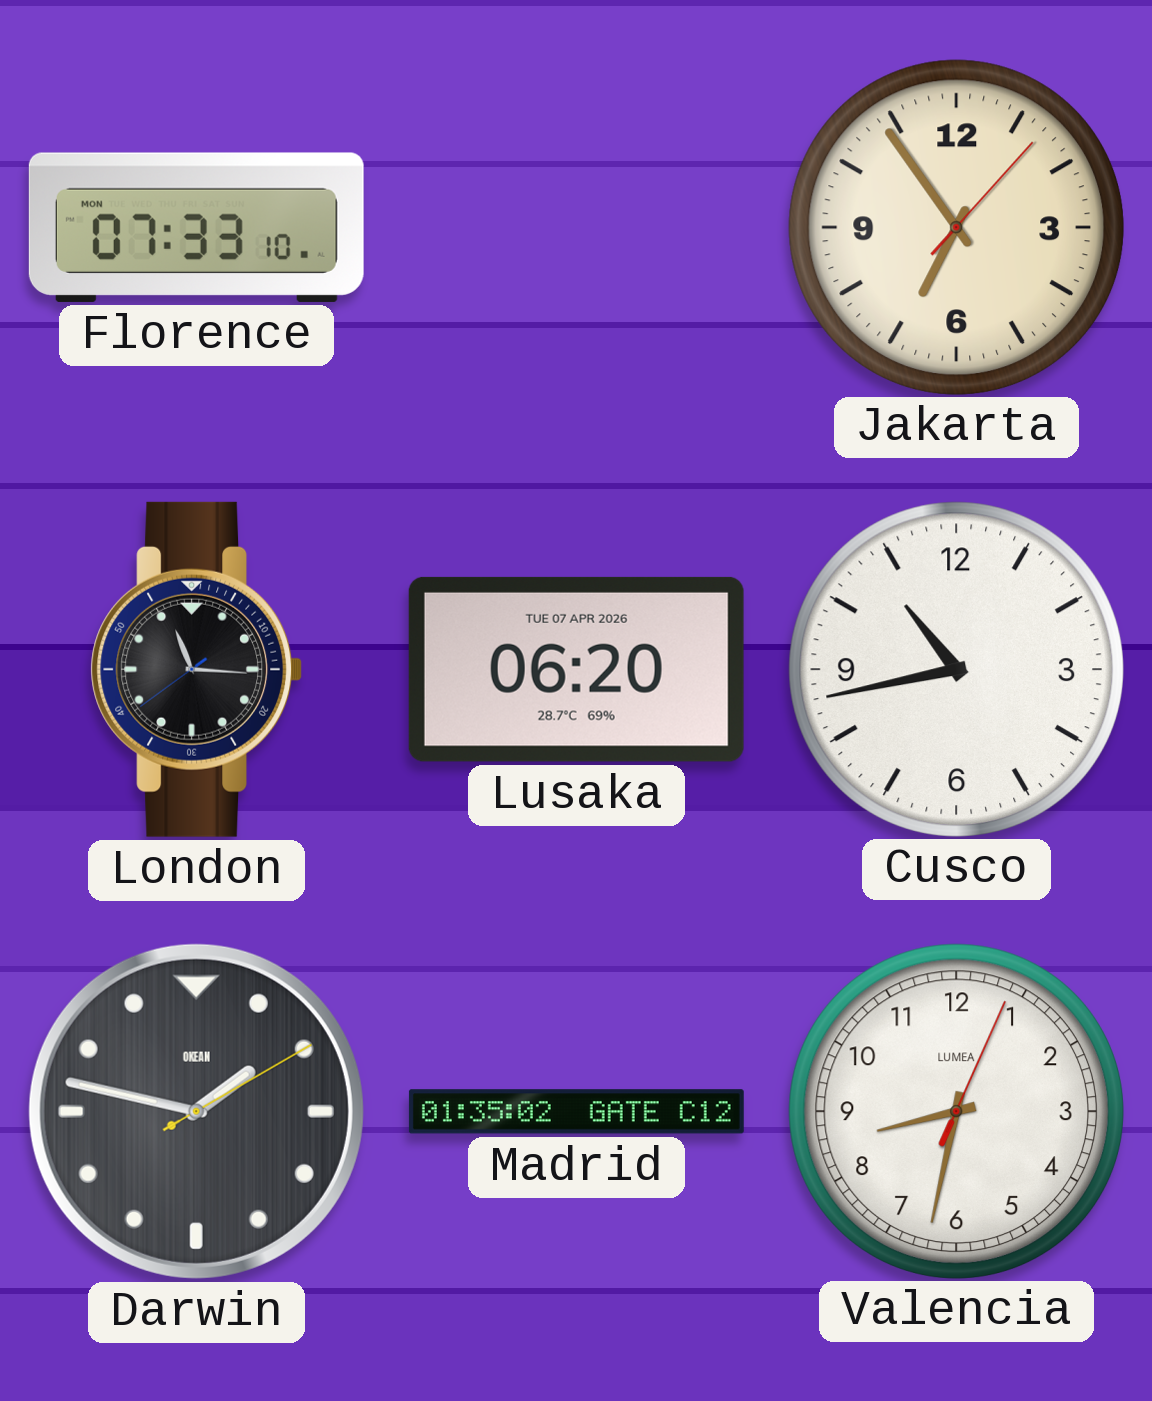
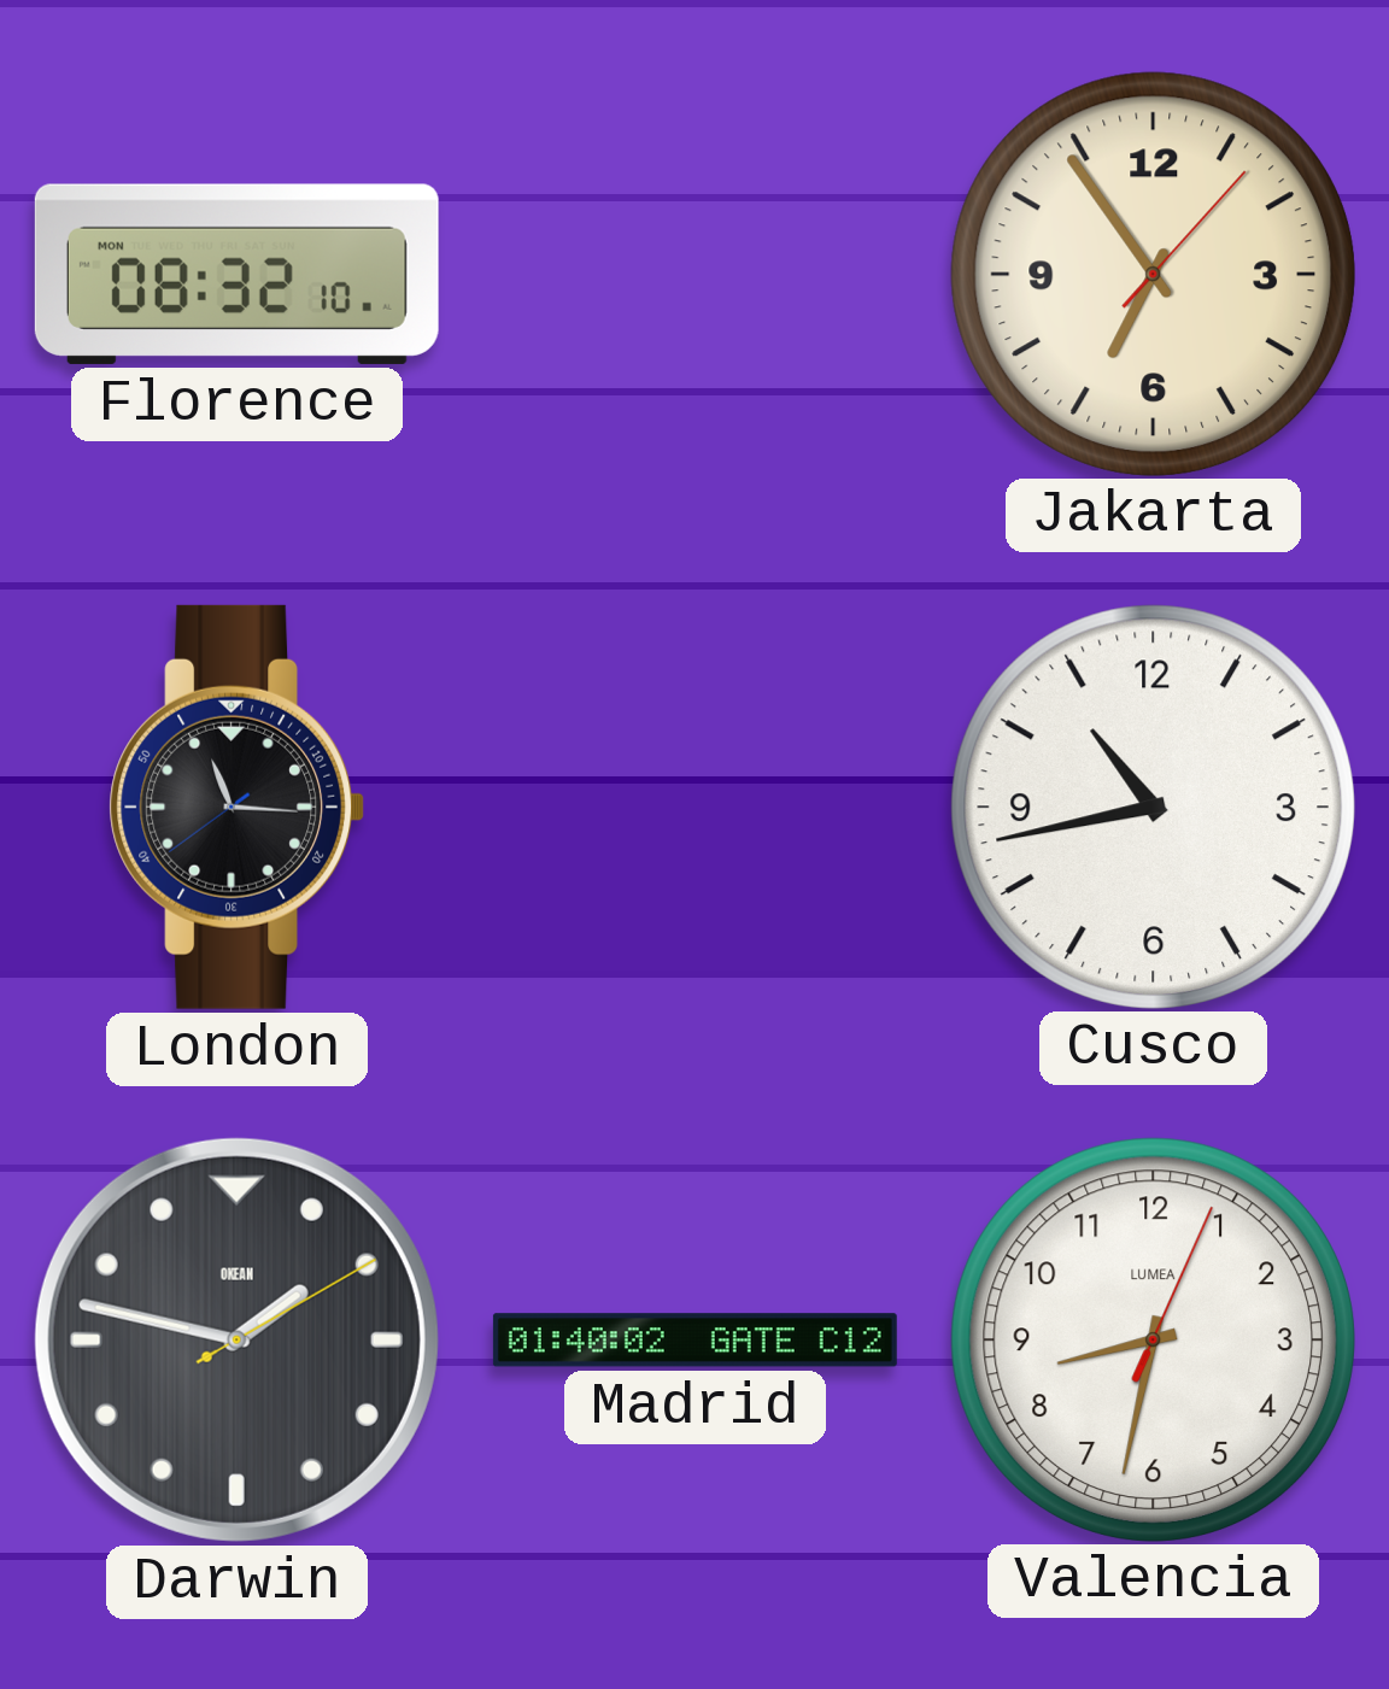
Florence: 07:33 -> 08:32
Lusaka: 06:20 -> none
Madrid: 01:35 -> 01:40
